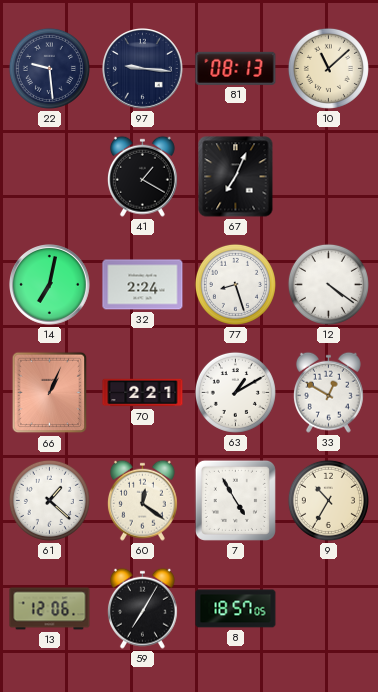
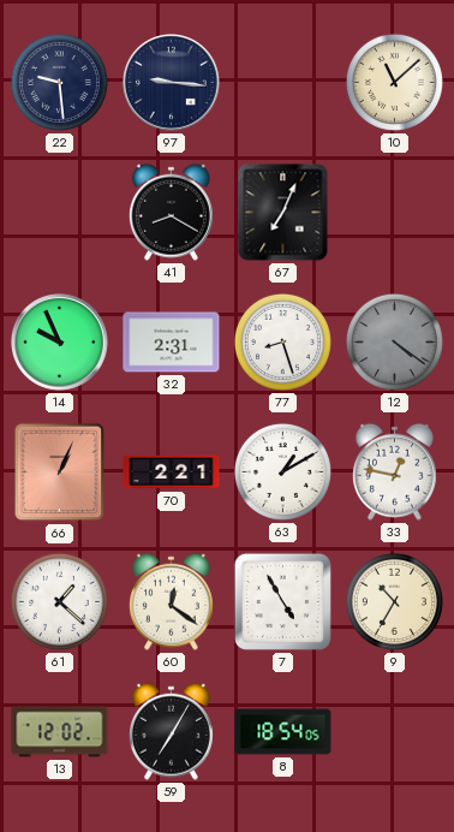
81: 08:13 -> none
41: 1:20 -> 8:20
14: 7:02 -> 9:56
32: 2:24 -> 2:31
12 dial: white -> grey
33: 12:50 -> 12:47
13: 12:06 -> 12:02
8: 18:57 -> 18:54
